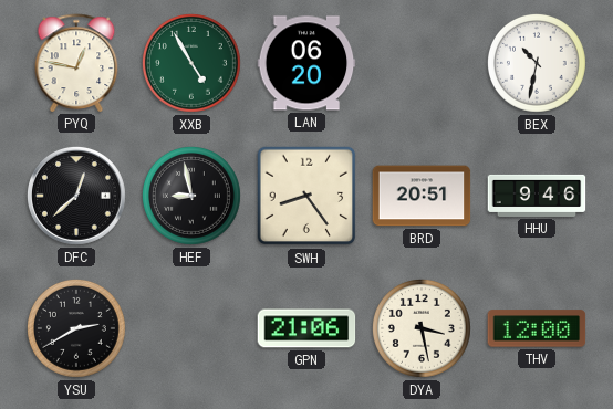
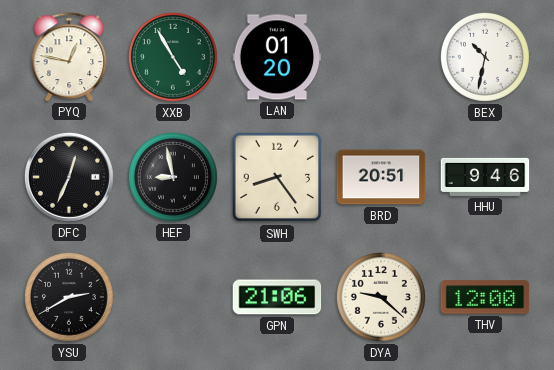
LAN: 06:20 -> 01:20
DFC: 12:38 -> 12:34
DYA: 3:28 -> 9:22
